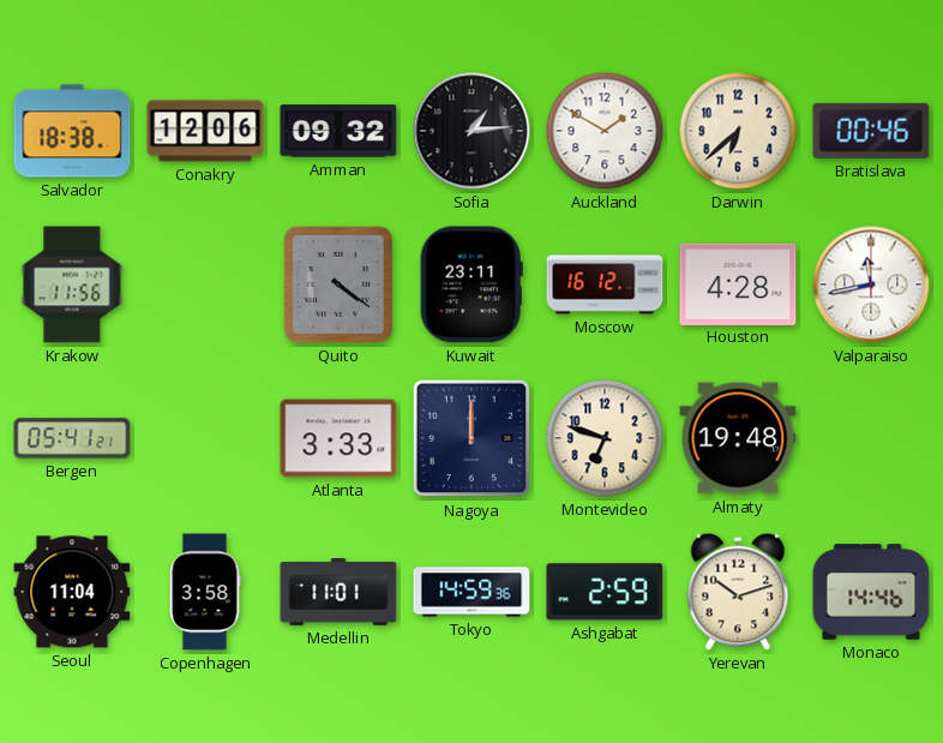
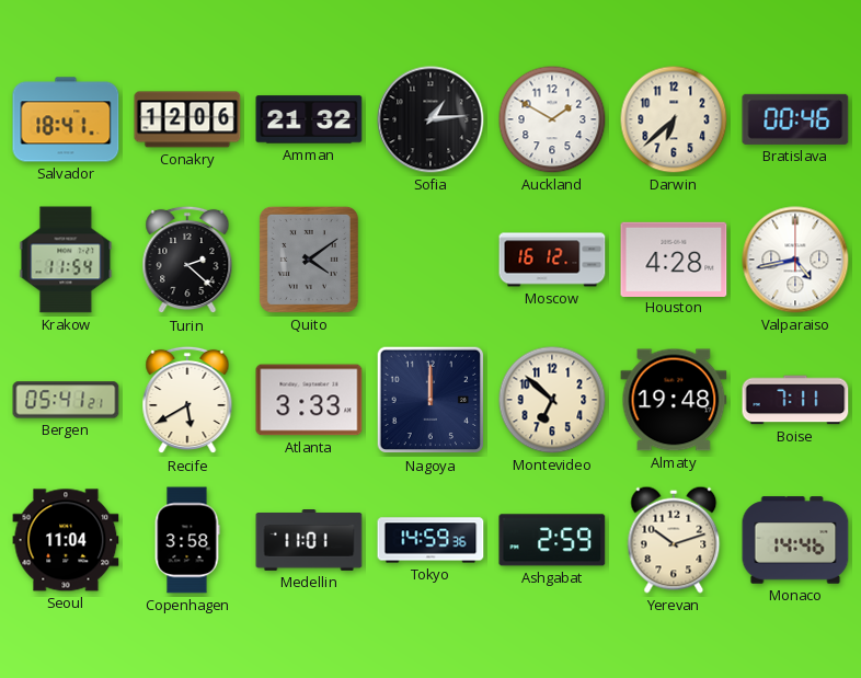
Salvador: 18:38 -> 18:41
Amman: 09:32 -> 21:32
Krakow: 11:56 -> 11:54
Turin: none -> 2:22
Quito: 4:21 -> 4:09
Kuwait: 23:11 -> none
Valparaiso: 11:43 -> 4:43
Recife: none -> 5:40
Montevideo: 6:48 -> 6:52
Boise: none -> 7:11
